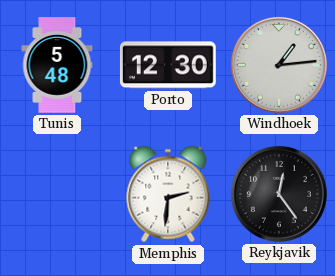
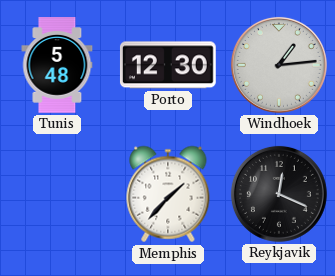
Memphis: 2:31 -> 1:37
Reykjavik: 12:24 -> 12:19
